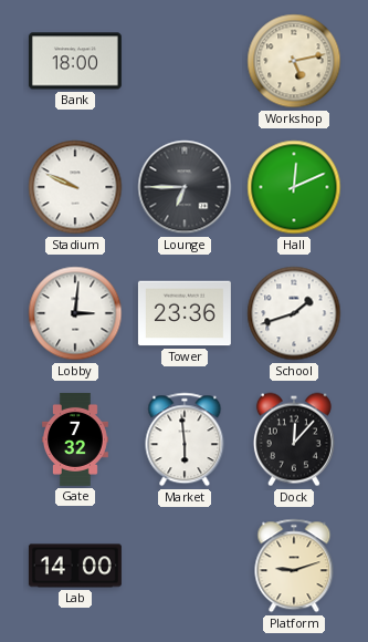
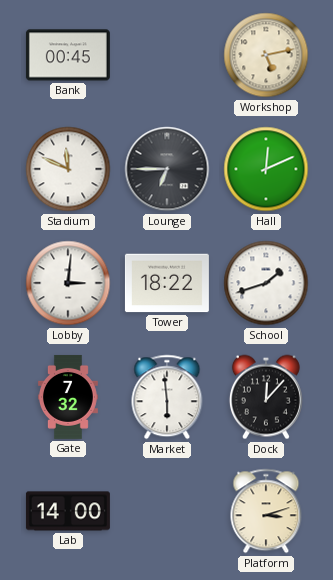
Bank: 18:00 -> 00:45
Stadium: 9:49 -> 11:49
Tower: 23:36 -> 18:22
Platform: 9:12 -> 3:12
